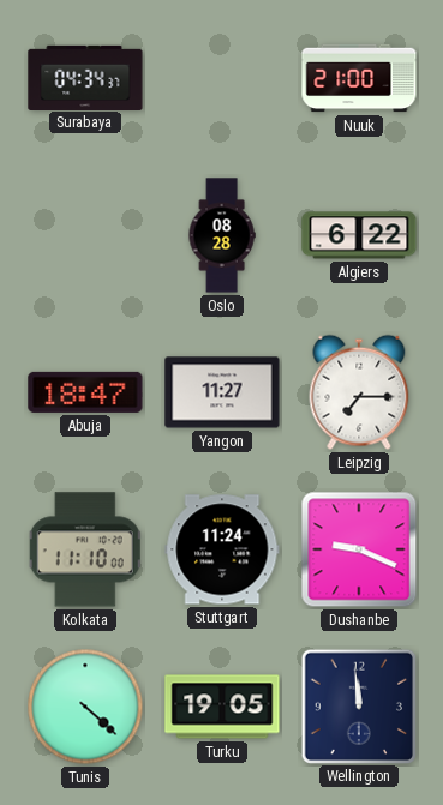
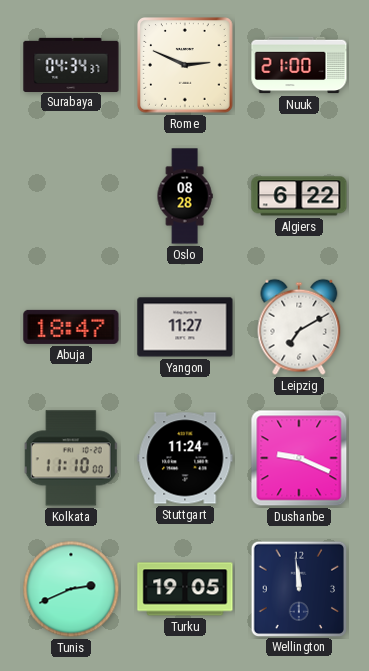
Rome: none -> 2:49
Leipzig: 7:15 -> 7:10
Tunis: 4:22 -> 2:41
